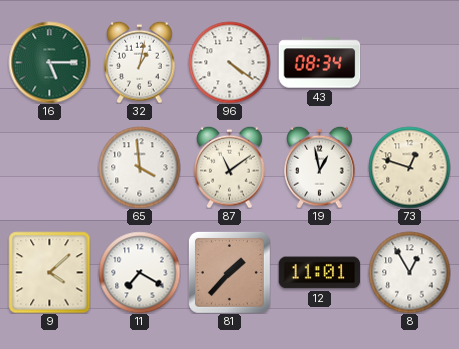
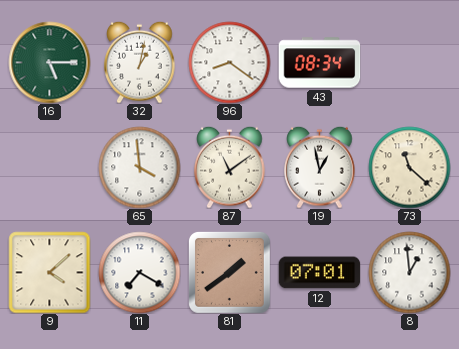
96: 4:21 -> 8:21
73: 12:48 -> 11:22
81: 1:37 -> 1:39
12: 11:01 -> 07:01
8: 12:55 -> 12:59
